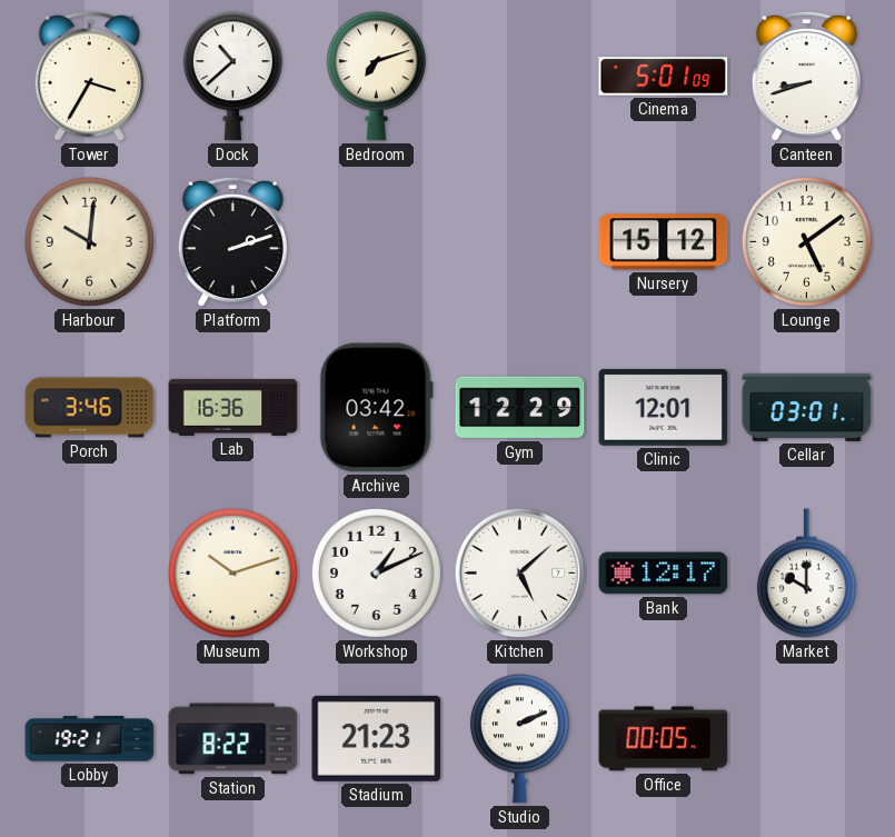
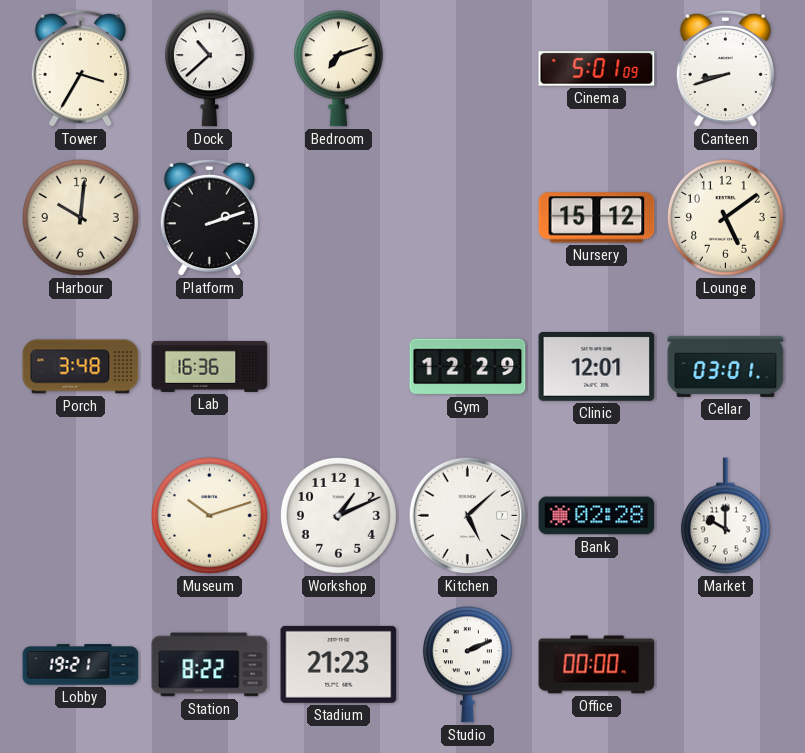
Porch: 3:46 -> 3:48
Archive: 03:42 -> none
Bank: 12:17 -> 02:28
Office: 00:05 -> 00:00
